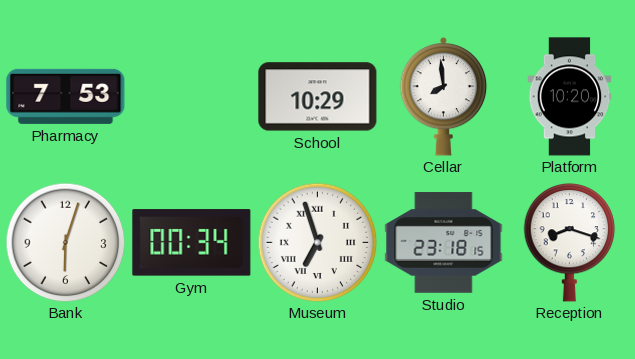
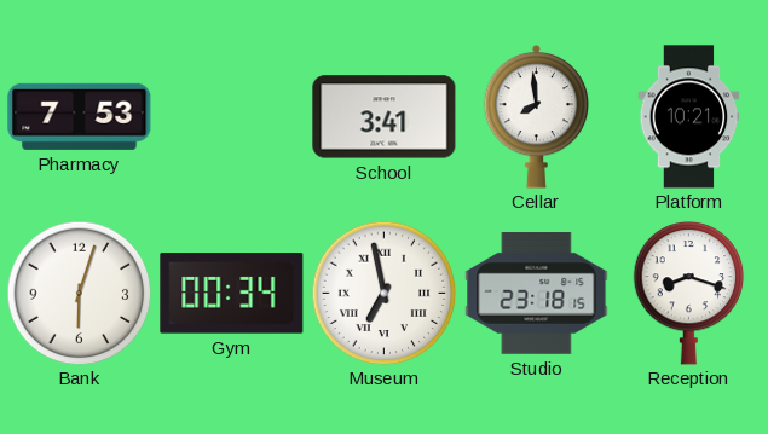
School: 10:29 -> 3:41
Platform: 10:20 -> 10:21
Museum: 6:57 -> 6:58
